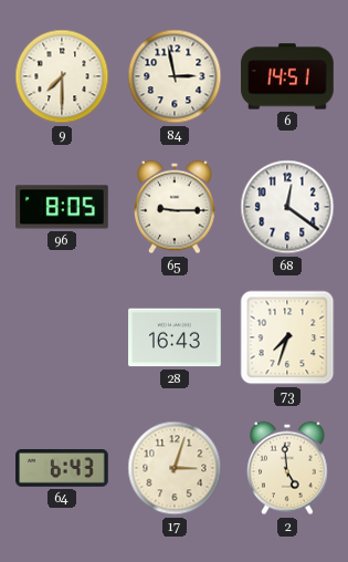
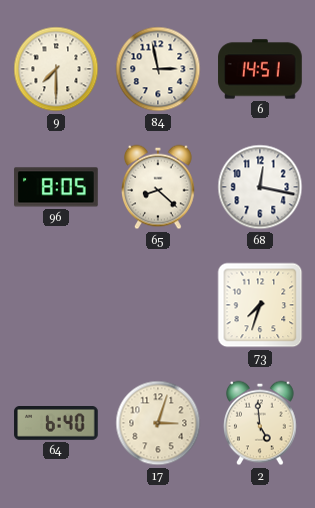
65: 9:15 -> 8:22
68: 12:21 -> 12:17
28: 16:43 -> none
64: 6:43 -> 6:40
